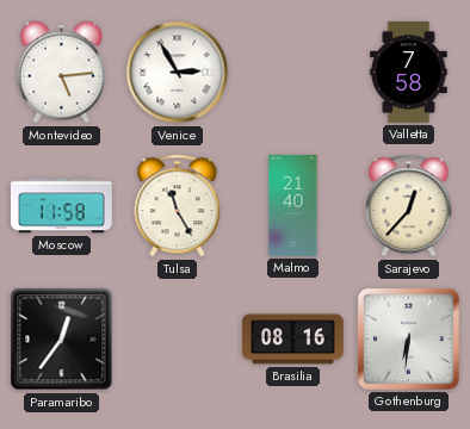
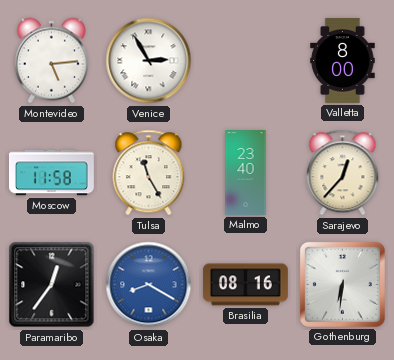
Valletta: 7:58 -> 8:00
Malmo: 21:40 -> 23:40
Osaka: none -> 8:20
